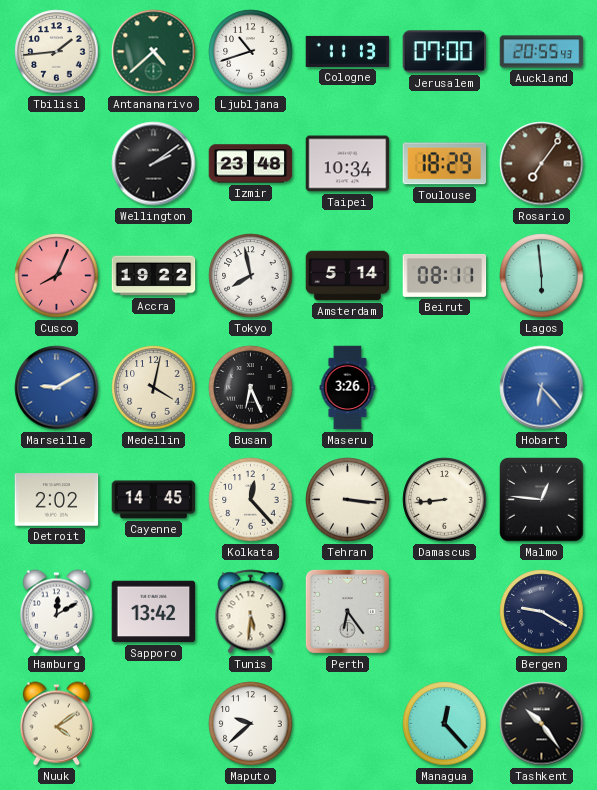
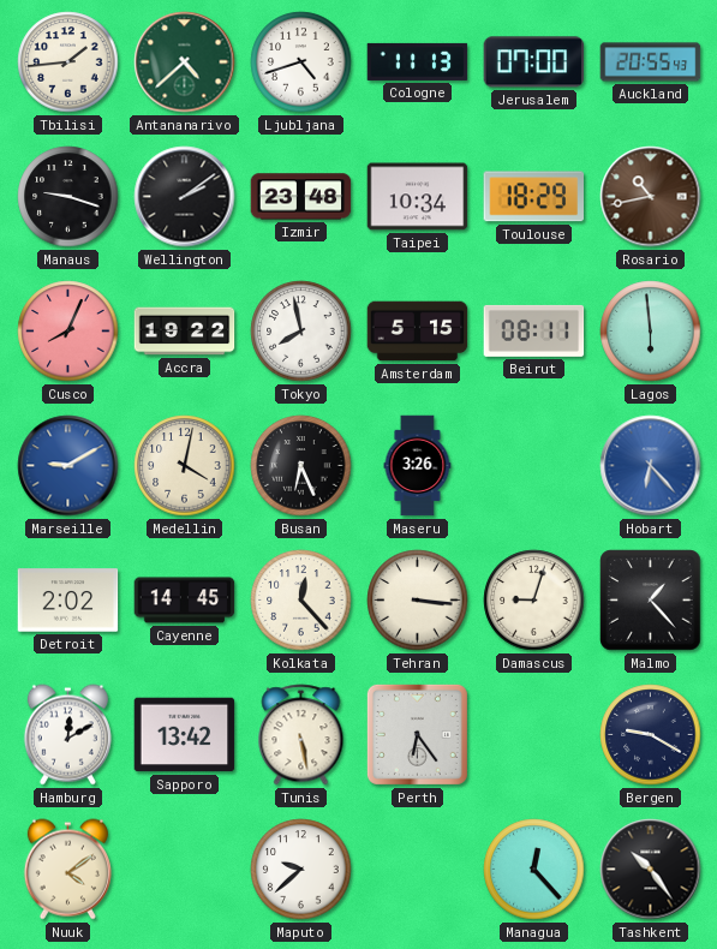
Ljubljana: 10:42 -> 4:42
Manaus: none -> 9:18
Rosario: 7:06 -> 10:43
Amsterdam: 5:14 -> 5:15
Damascus: 8:44 -> 9:03
Malmo: 12:46 -> 1:23
Tunis: 5:31 -> 5:28
